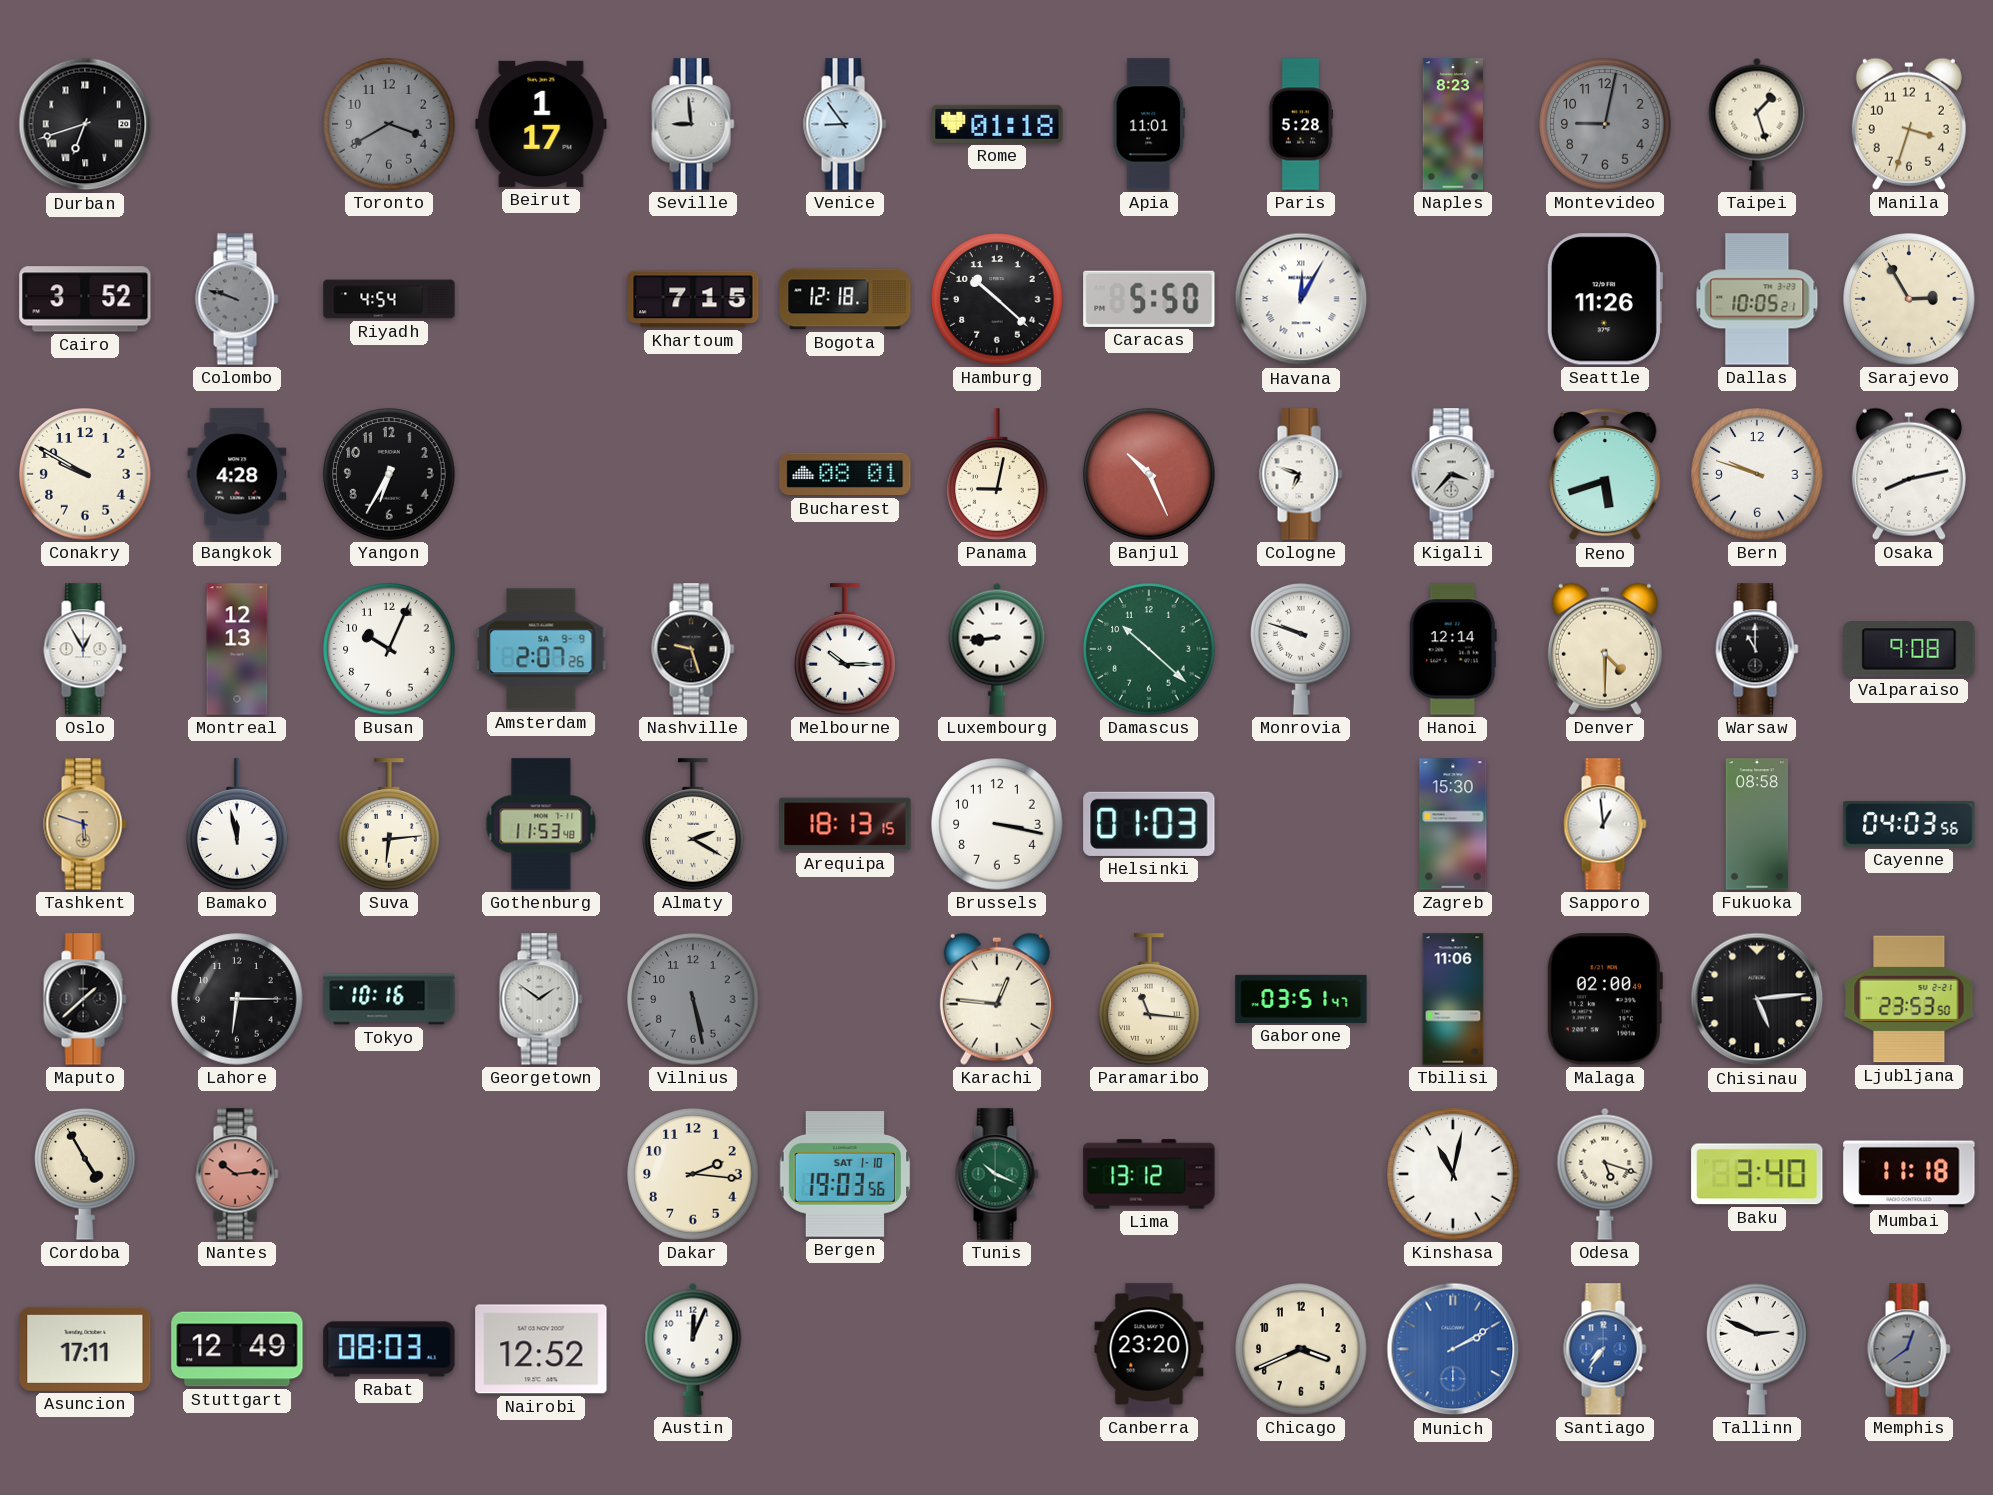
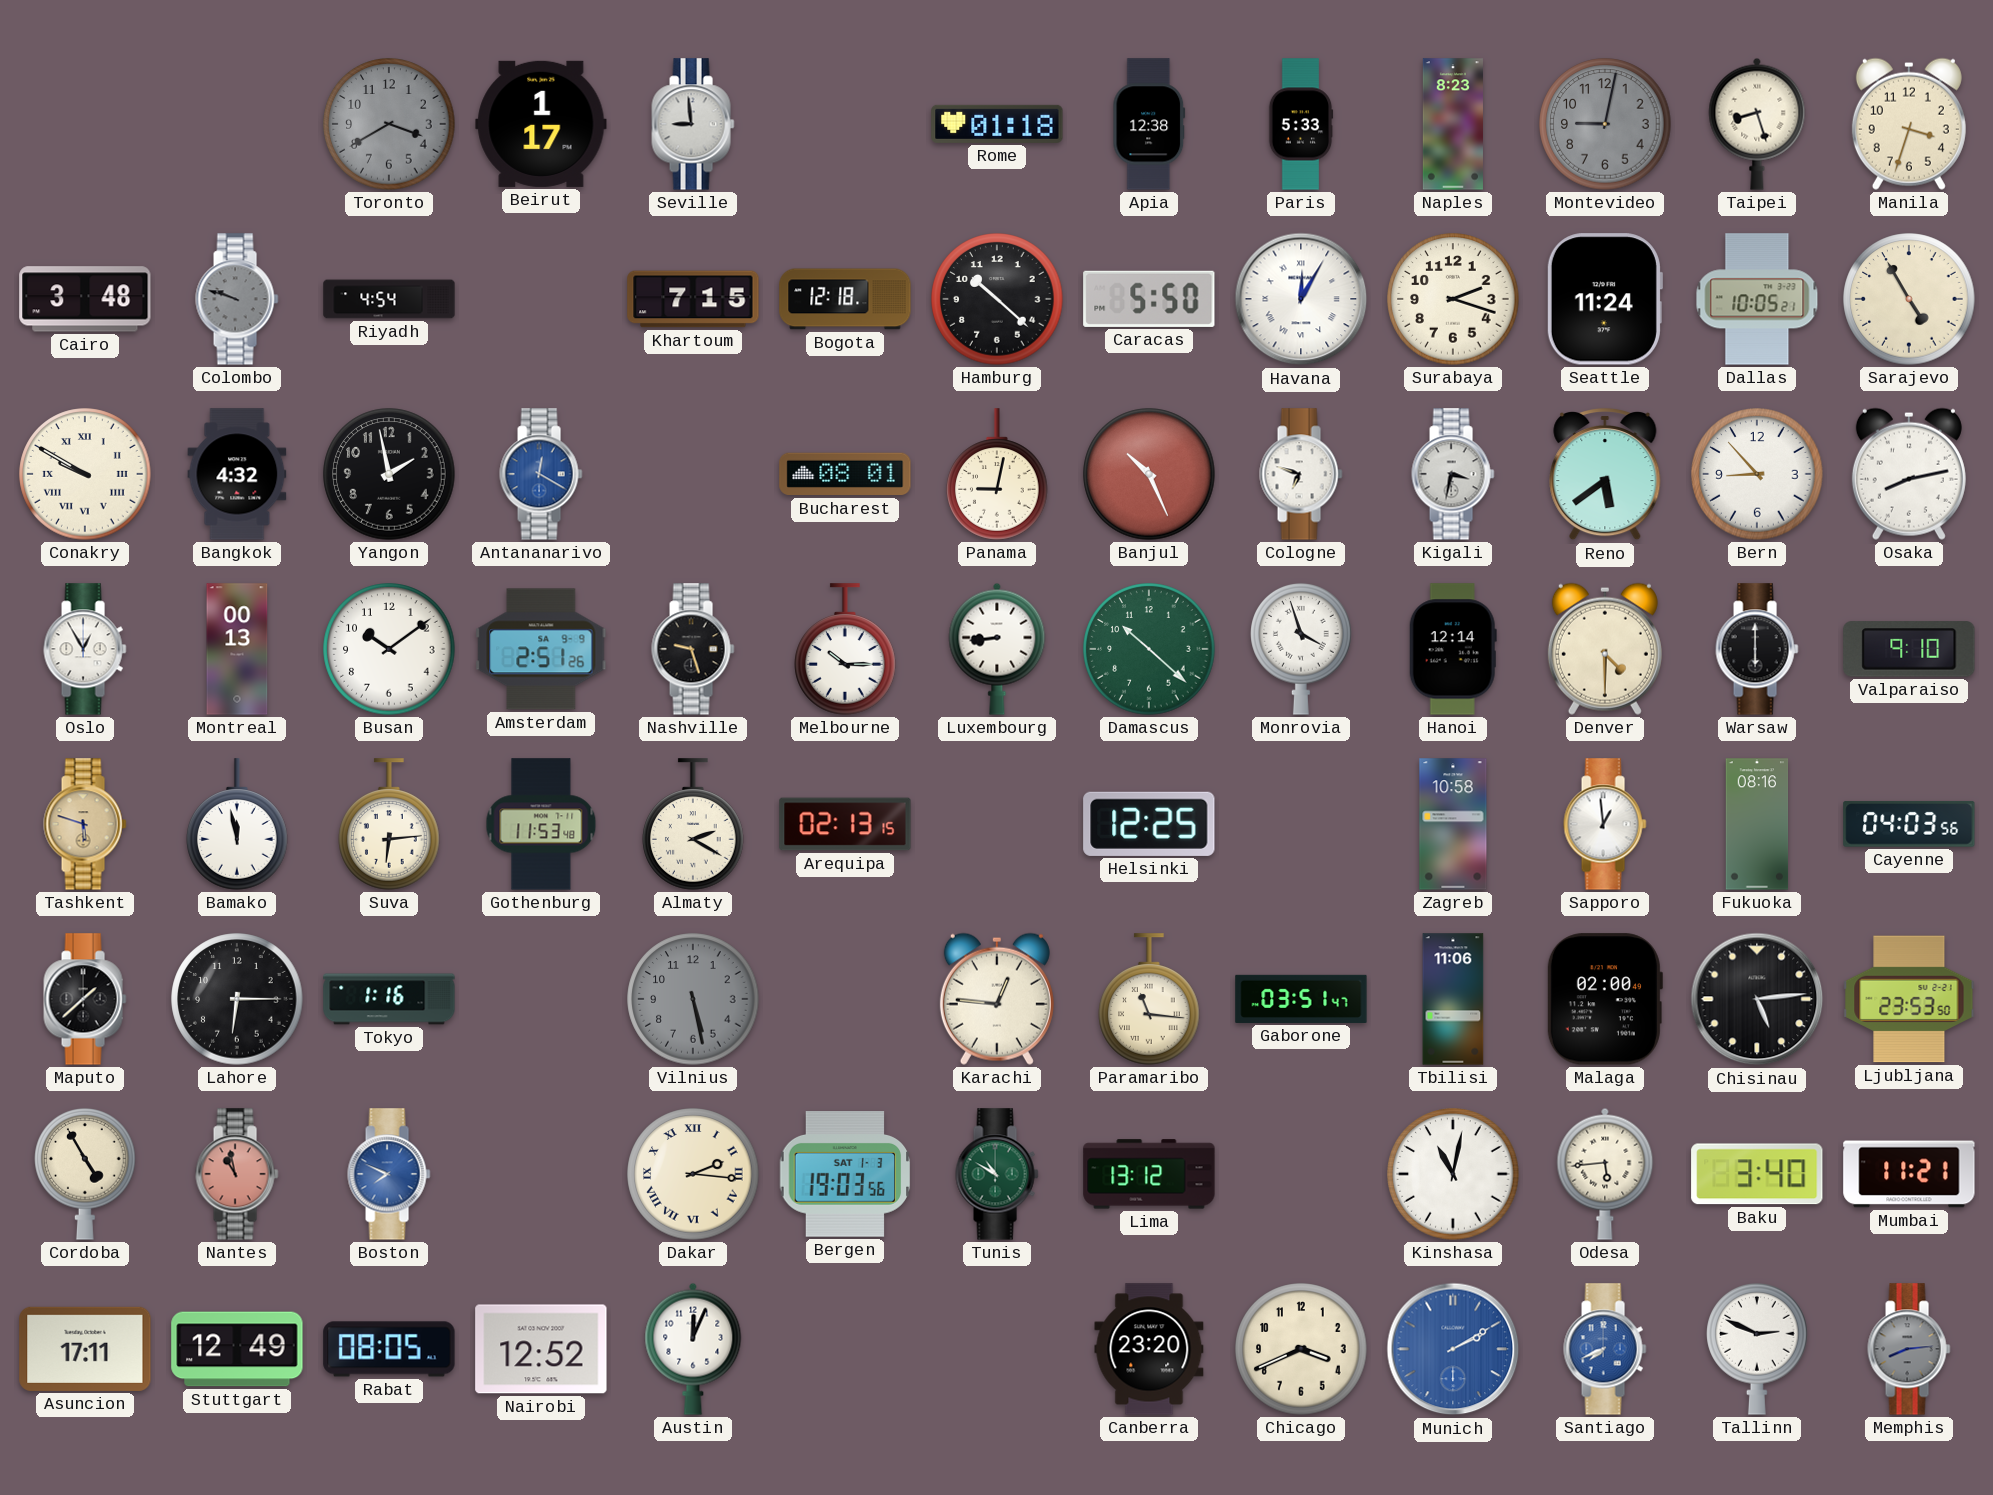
Durban: 6:42 -> none
Venice: 8:54 -> none
Apia: 11:01 -> 12:38
Paris: 5:28 -> 5:33
Taipei: 1:27 -> 8:27
Cairo: 3:52 -> 3:48
Surabaya: none -> 2:18
Seattle: 11:26 -> 11:24
Sarajevo: 2:55 -> 4:55
Conakry numerals: Arabic -> Roman
Bangkok: 4:28 -> 4:32
Yangon: 6:35 -> 1:58
Antananarivo: none -> 12:20
Kigali: 3:37 -> 3:32
Reno: 5:42 -> 5:39
Bern: 9:48 -> 8:53
Montreal: 12:13 -> 00:13
Busan: 10:04 -> 10:09
Amsterdam: 2:07 -> 2:51
Monrovia: 9:48 -> 3:57
Warsaw: 11:00 -> 6:00
Valparaiso: 9:08 -> 9:10
Arequipa: 18:13 -> 02:13
Brussels: 3:17 -> none
Helsinki: 01:03 -> 12:25
Zagreb: 15:30 -> 10:58
Fukuoka: 08:58 -> 08:16
Tokyo: 10:16 -> 1:16
Georgetown: 1:51 -> none
Nantes: 10:14 -> 10:58
Boston: none -> 7:49
Dakar numerals: Arabic -> Roman
Bergen date: SAT 1-10 -> SAT 1-3
Tunis: 10:19 -> 10:50
Odesa: 5:18 -> 5:44
Mumbai: 11:18 -> 11:21
Rabat: 08:03 -> 08:05
Santiago: 7:36 -> 7:41
Memphis: 12:39 -> 8:14
